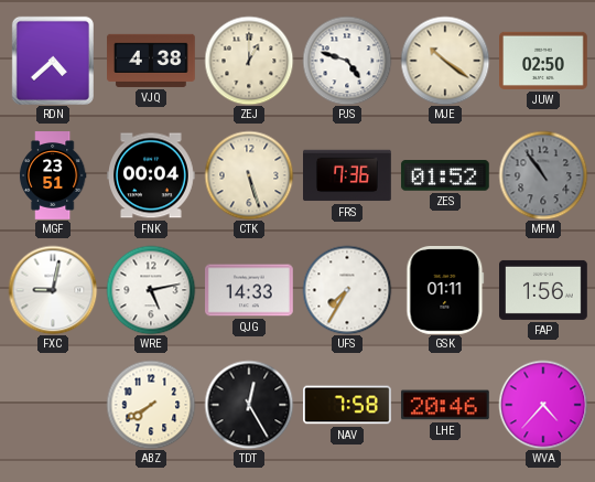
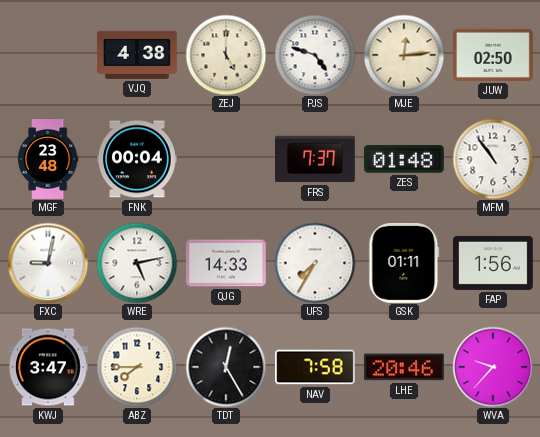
RDN: 4:38 -> none
ZEJ: 1:00 -> 5:00
MJE: 10:21 -> 12:14
MGF: 23:51 -> 23:48
CTK: 5:27 -> none
FRS: 7:36 -> 7:37
ZES: 01:52 -> 01:48
MFM dial: grey -> white
KWJ: none -> 3:47
ABZ: 7:40 -> 7:45
WVA: 4:37 -> 9:37
